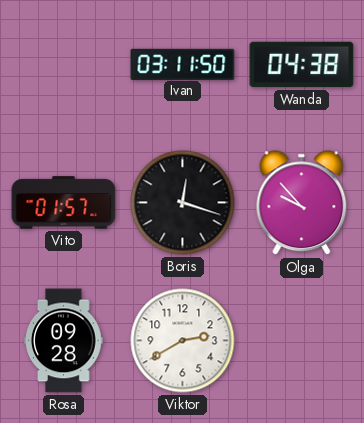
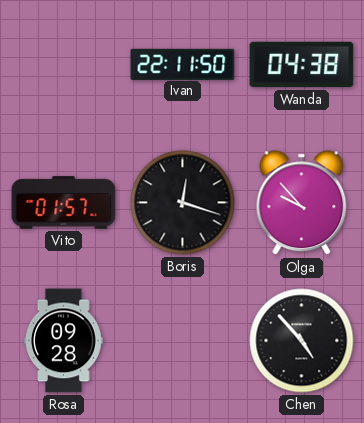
Ivan: 03:11 -> 22:11
Viktor: 2:40 -> none
Chen: none -> 4:53
